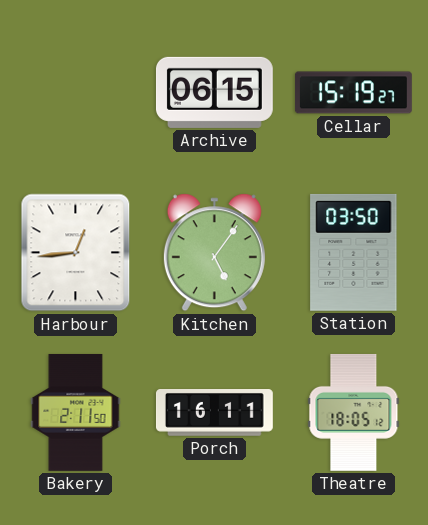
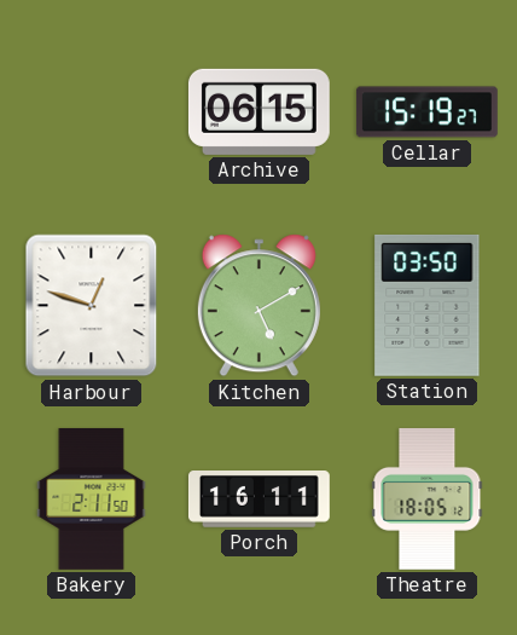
Harbour: 12:44 -> 12:48
Kitchen: 5:06 -> 5:10
